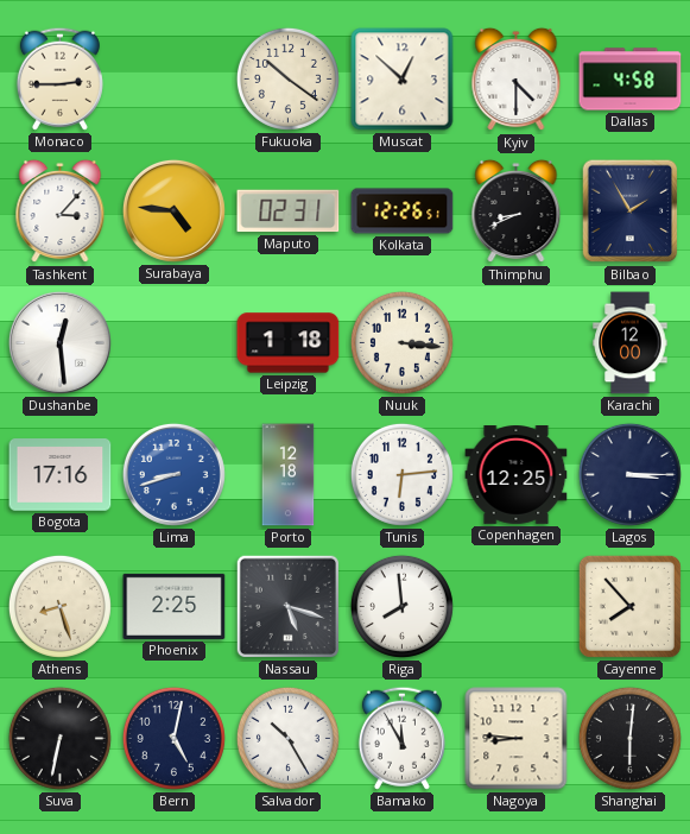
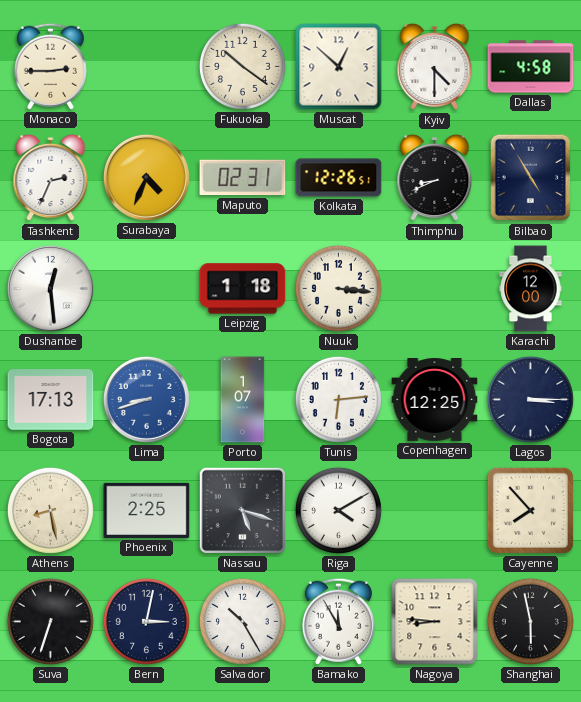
Tashkent: 3:07 -> 2:34
Surabaya: 4:46 -> 4:34
Bilbao: 1:55 -> 4:55
Bogota: 17:16 -> 17:13
Porto: 12:18 -> 1:07
Athens: 8:27 -> 8:28
Riga: 7:59 -> 4:10
Suva: 6:32 -> 6:33
Bern: 5:02 -> 3:02
Shanghai: 6:01 -> 5:58
